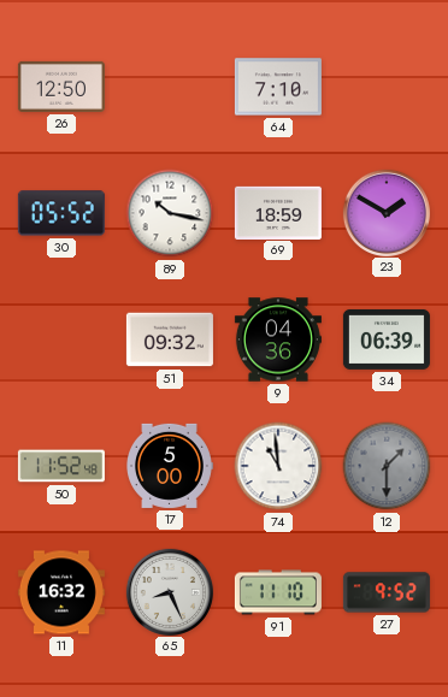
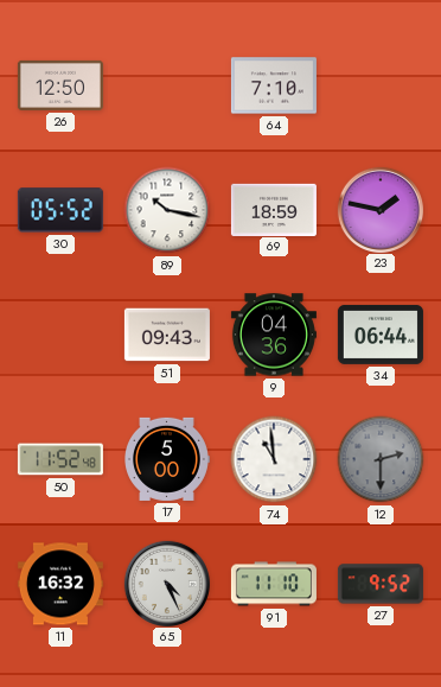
23: 1:50 -> 1:47
51: 09:32 -> 09:43
34: 06:39 -> 06:44
12: 1:30 -> 2:30
65: 8:26 -> 4:26
